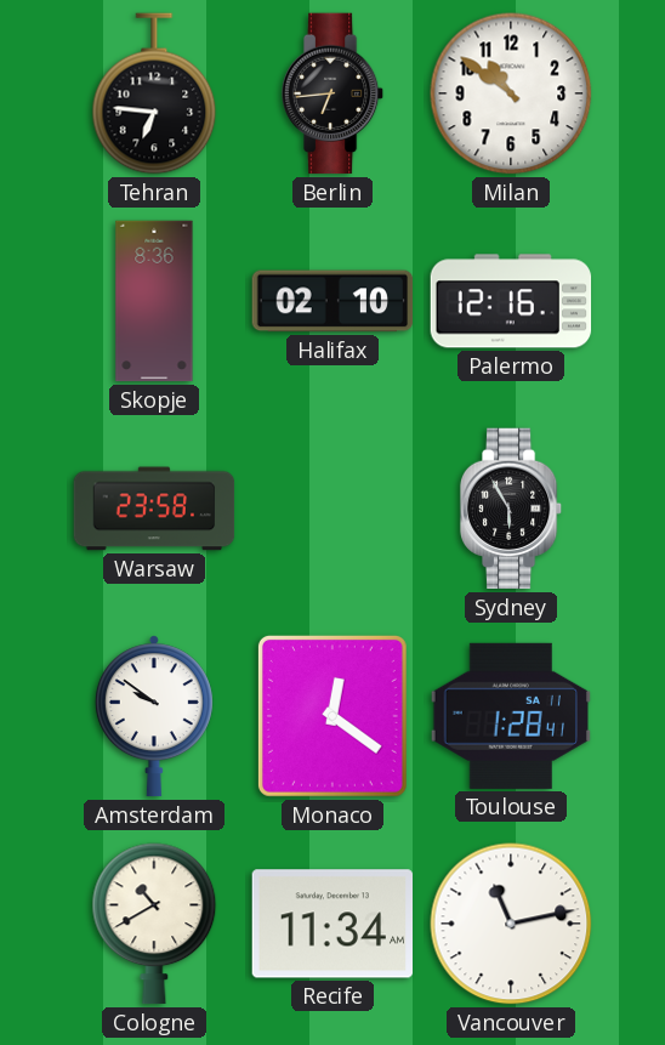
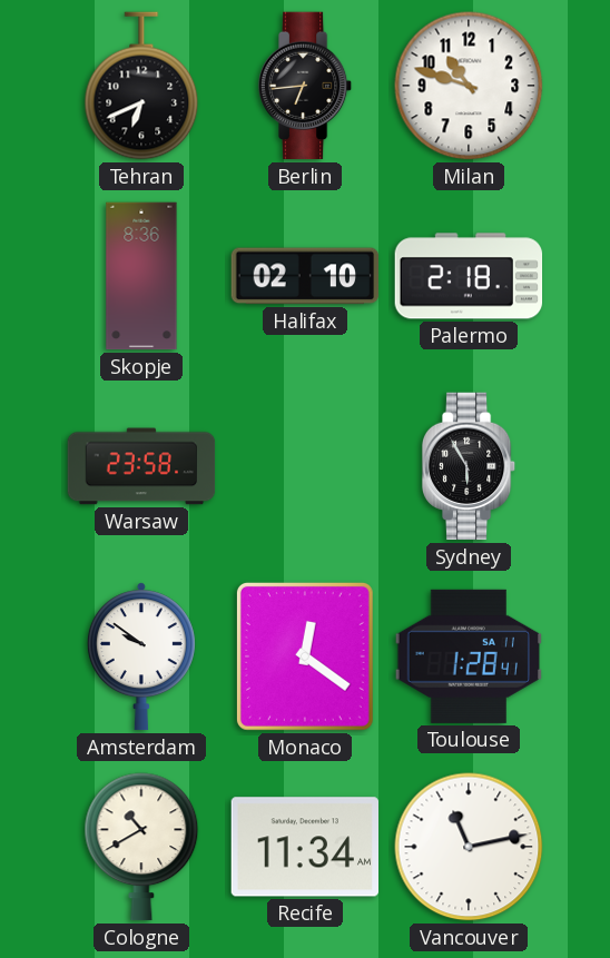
Tehran: 6:46 -> 6:41
Milan: 10:51 -> 10:48
Palermo: 12:16 -> 2:18
